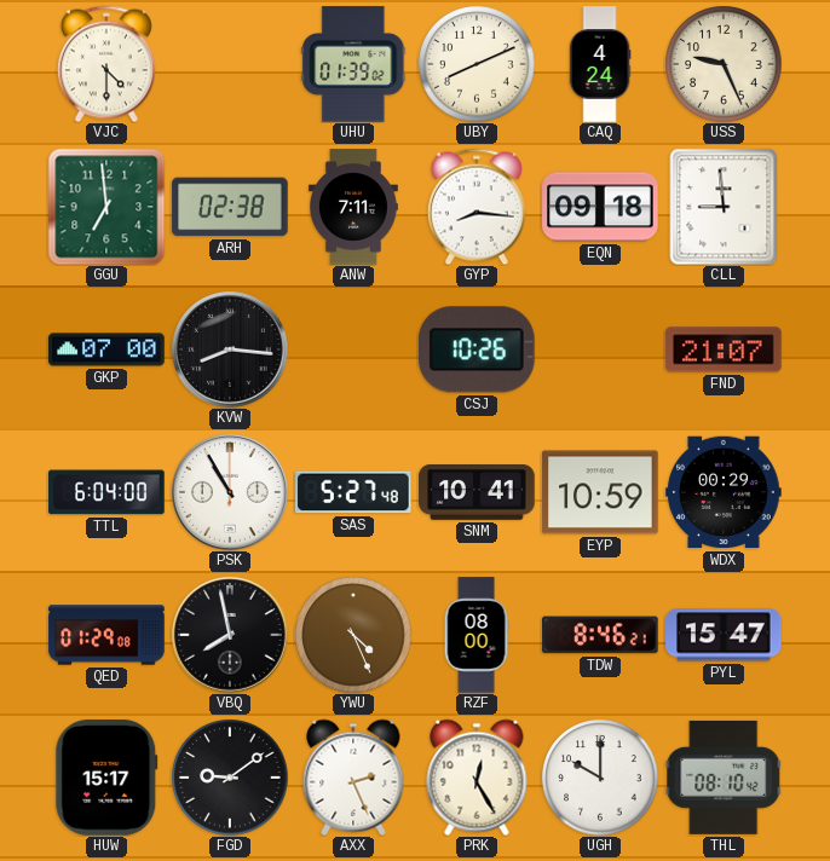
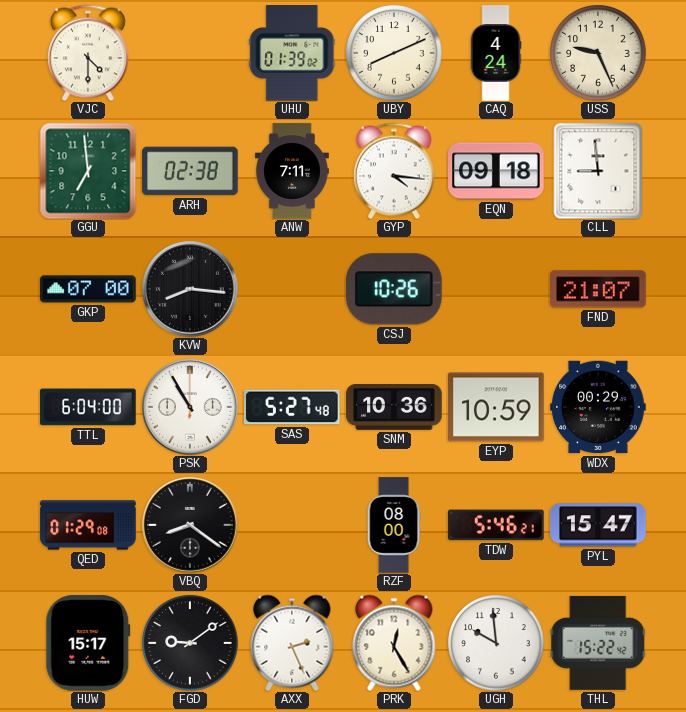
GYP: 8:16 -> 4:16
SNM: 10:41 -> 10:36
VBQ: 7:58 -> 8:21
YWU: 4:26 -> none
TDW: 8:46 -> 5:46
UGH: 10:00 -> 9:59
THL: 08:10 -> 15:22
